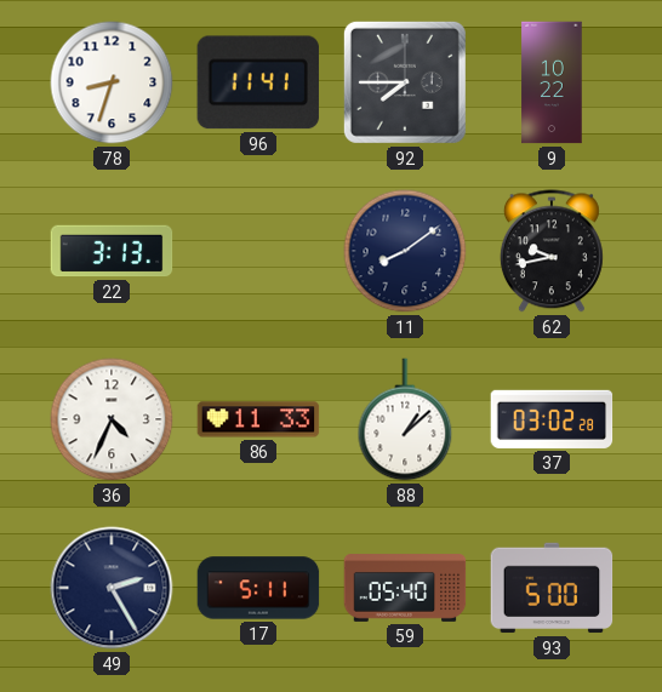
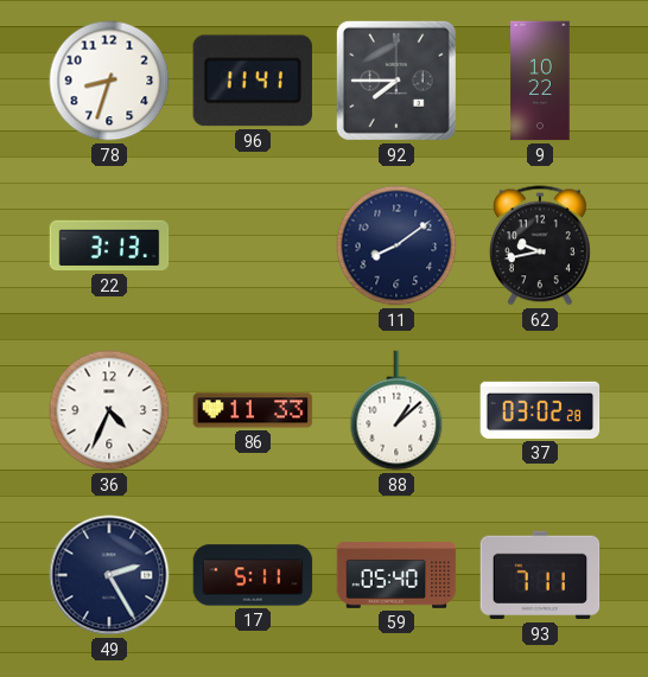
93: 5:00 -> 7:11
